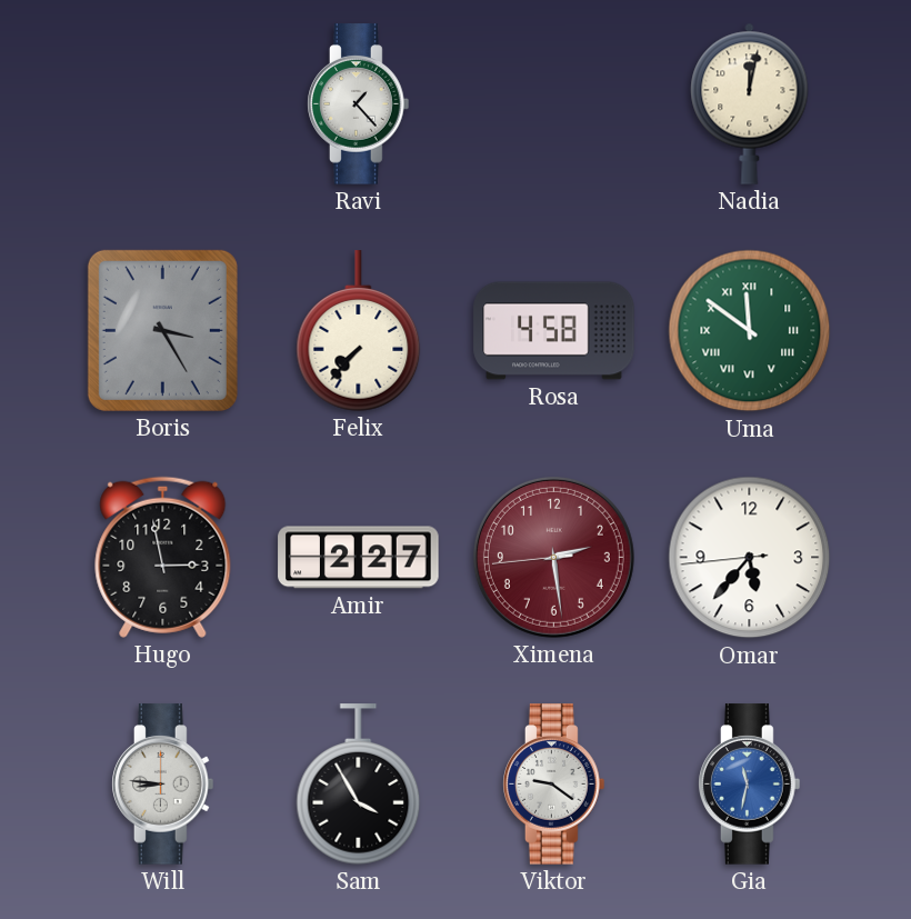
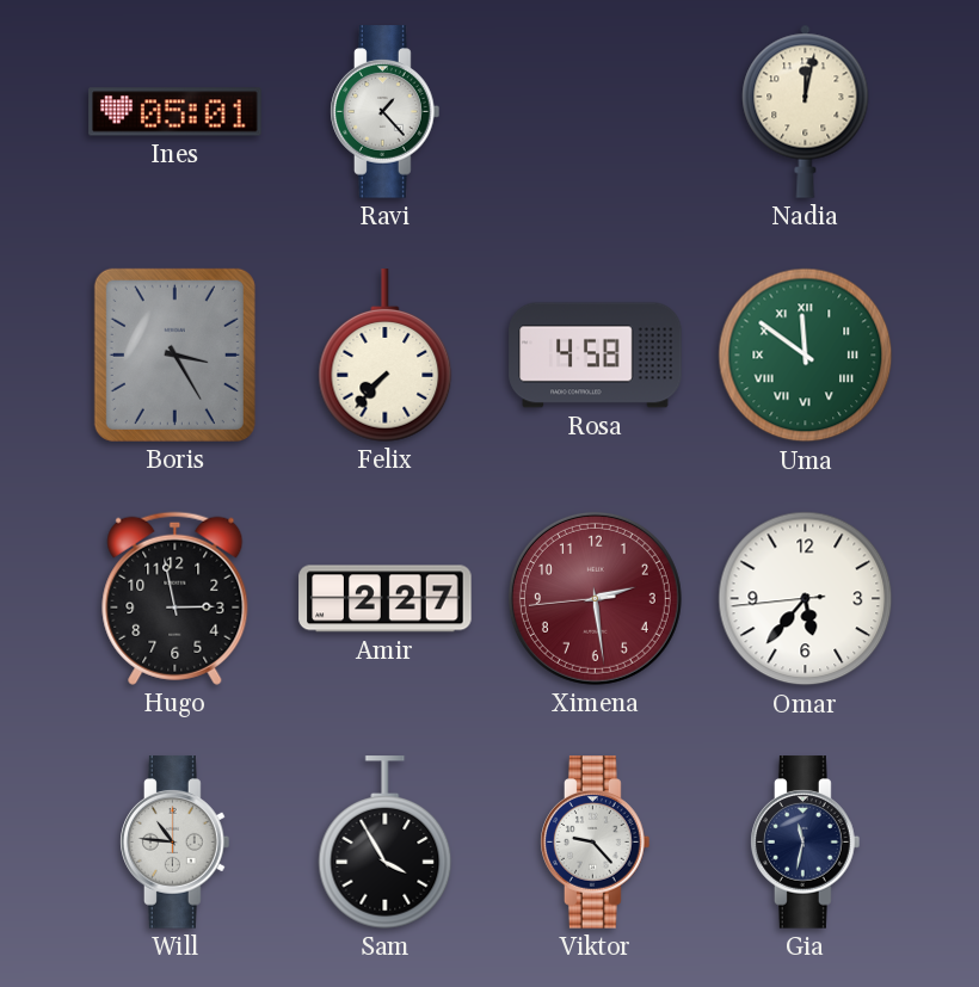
Ines: none -> 05:01
Will: 8:46 -> 10:46
Viktor: 9:21 -> 9:23
Gia dial: blue -> navy
